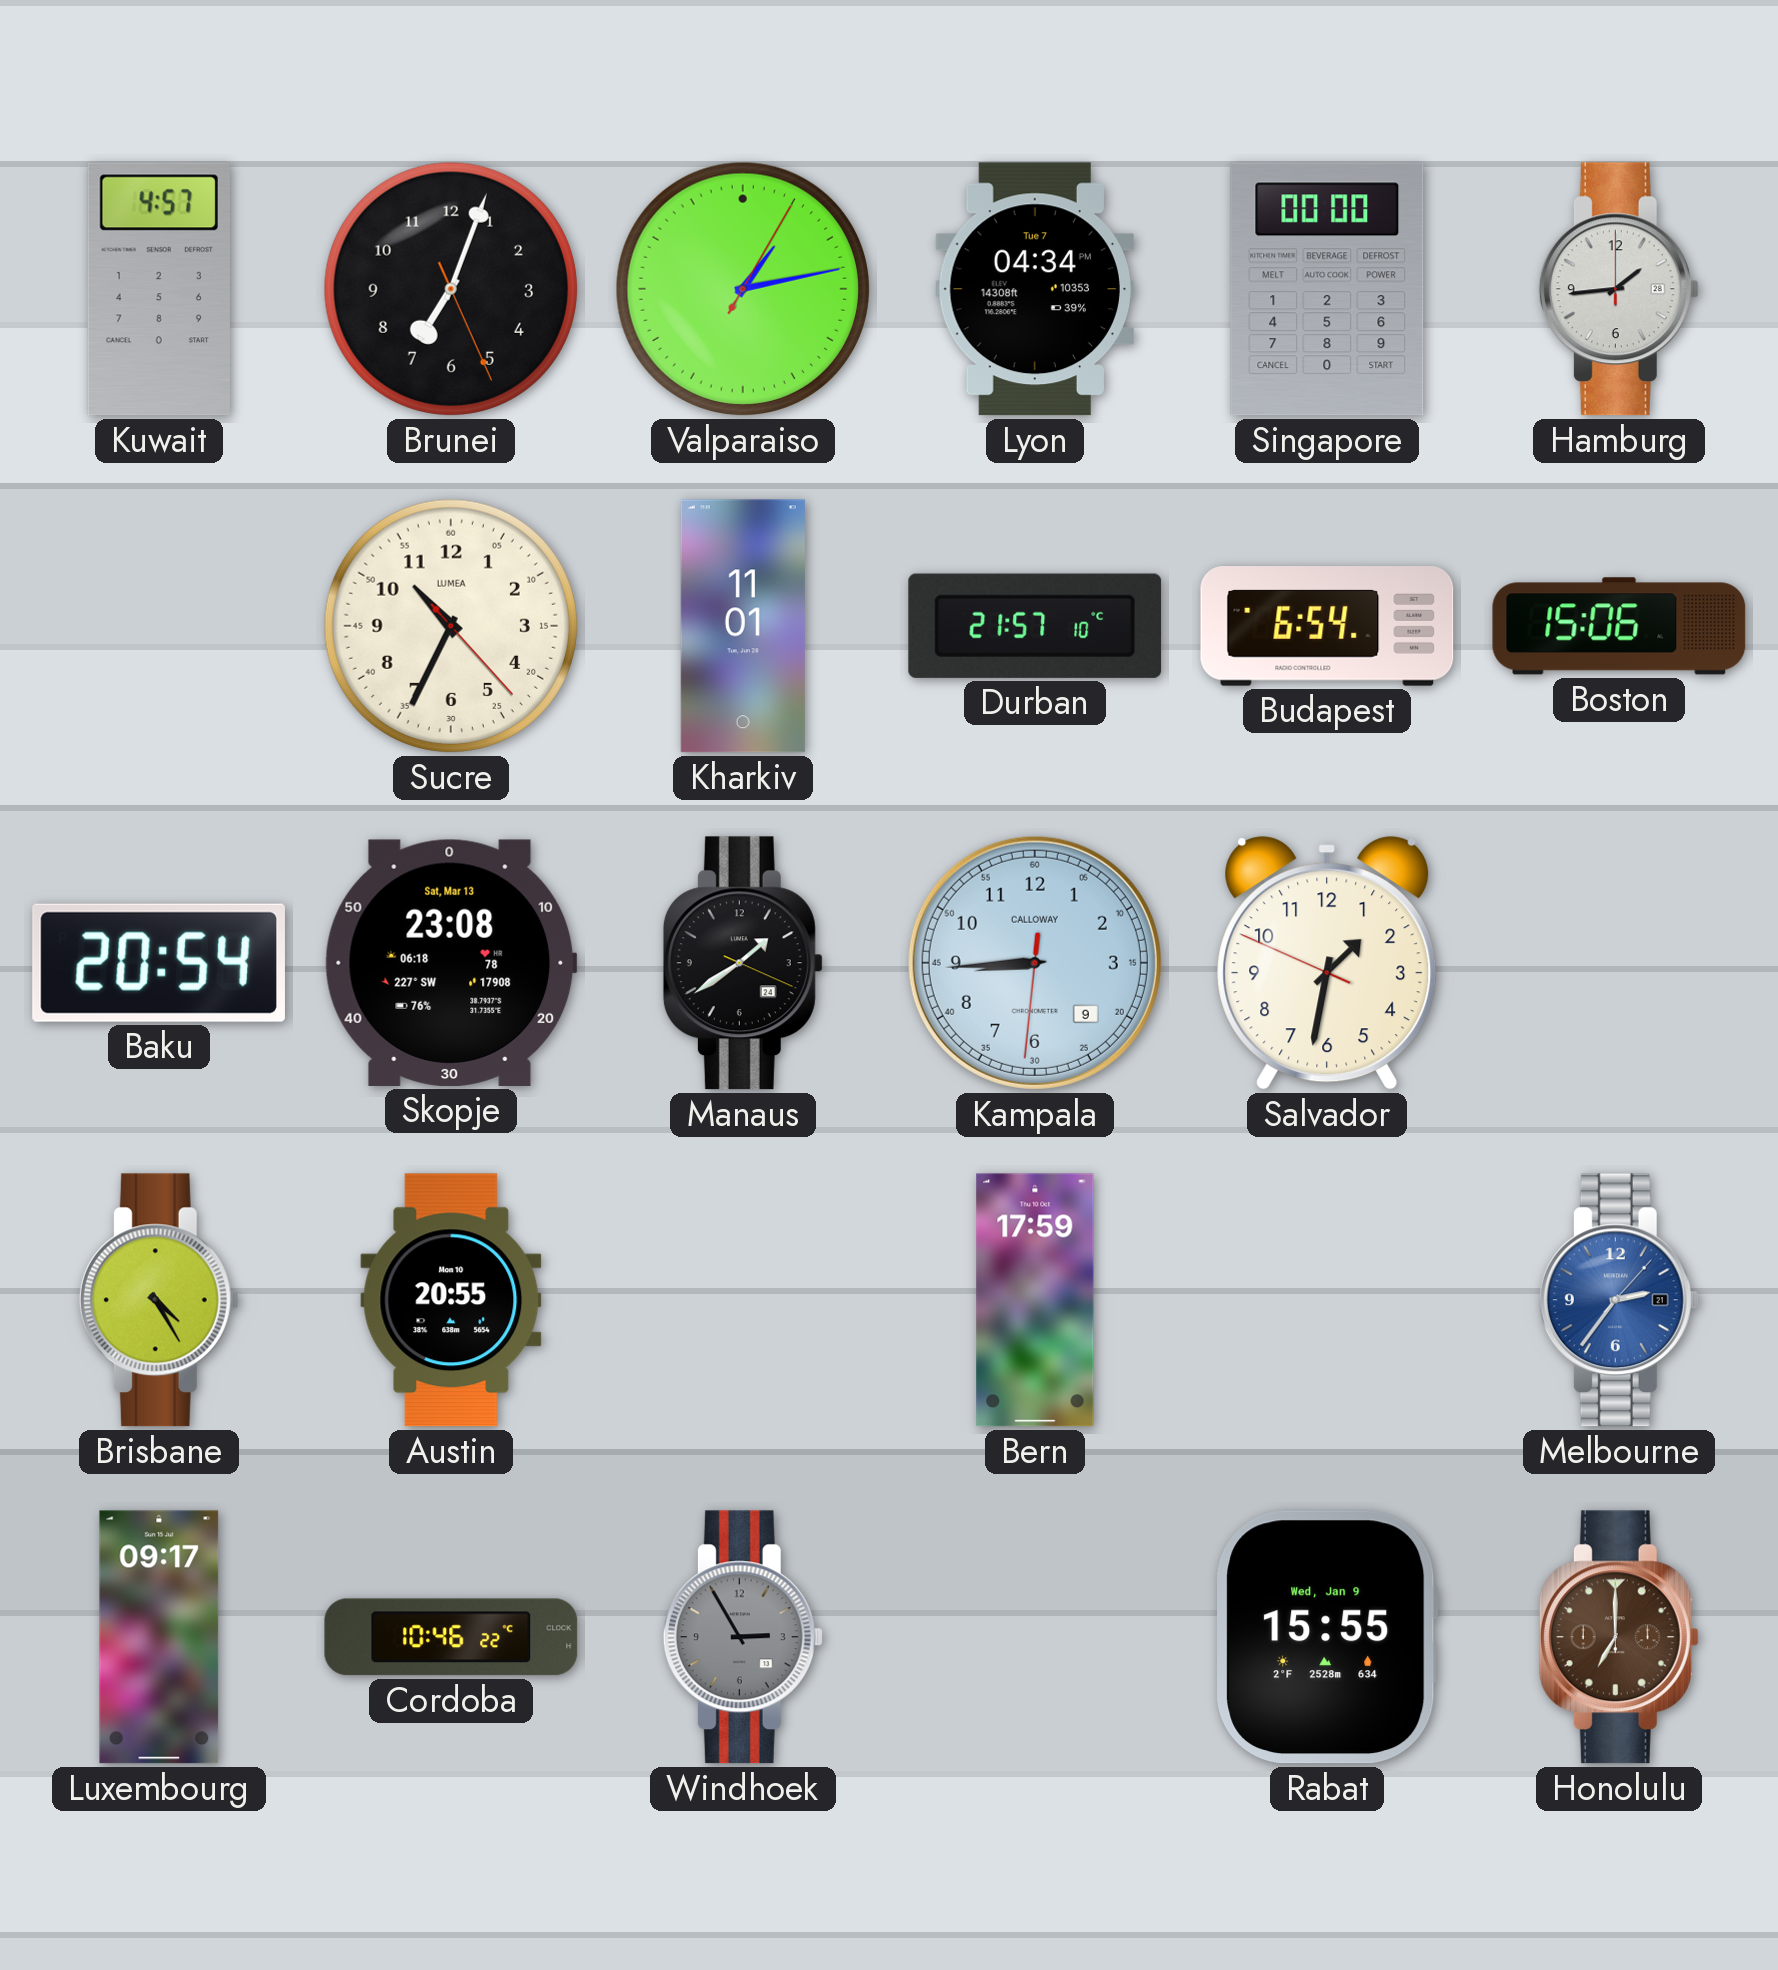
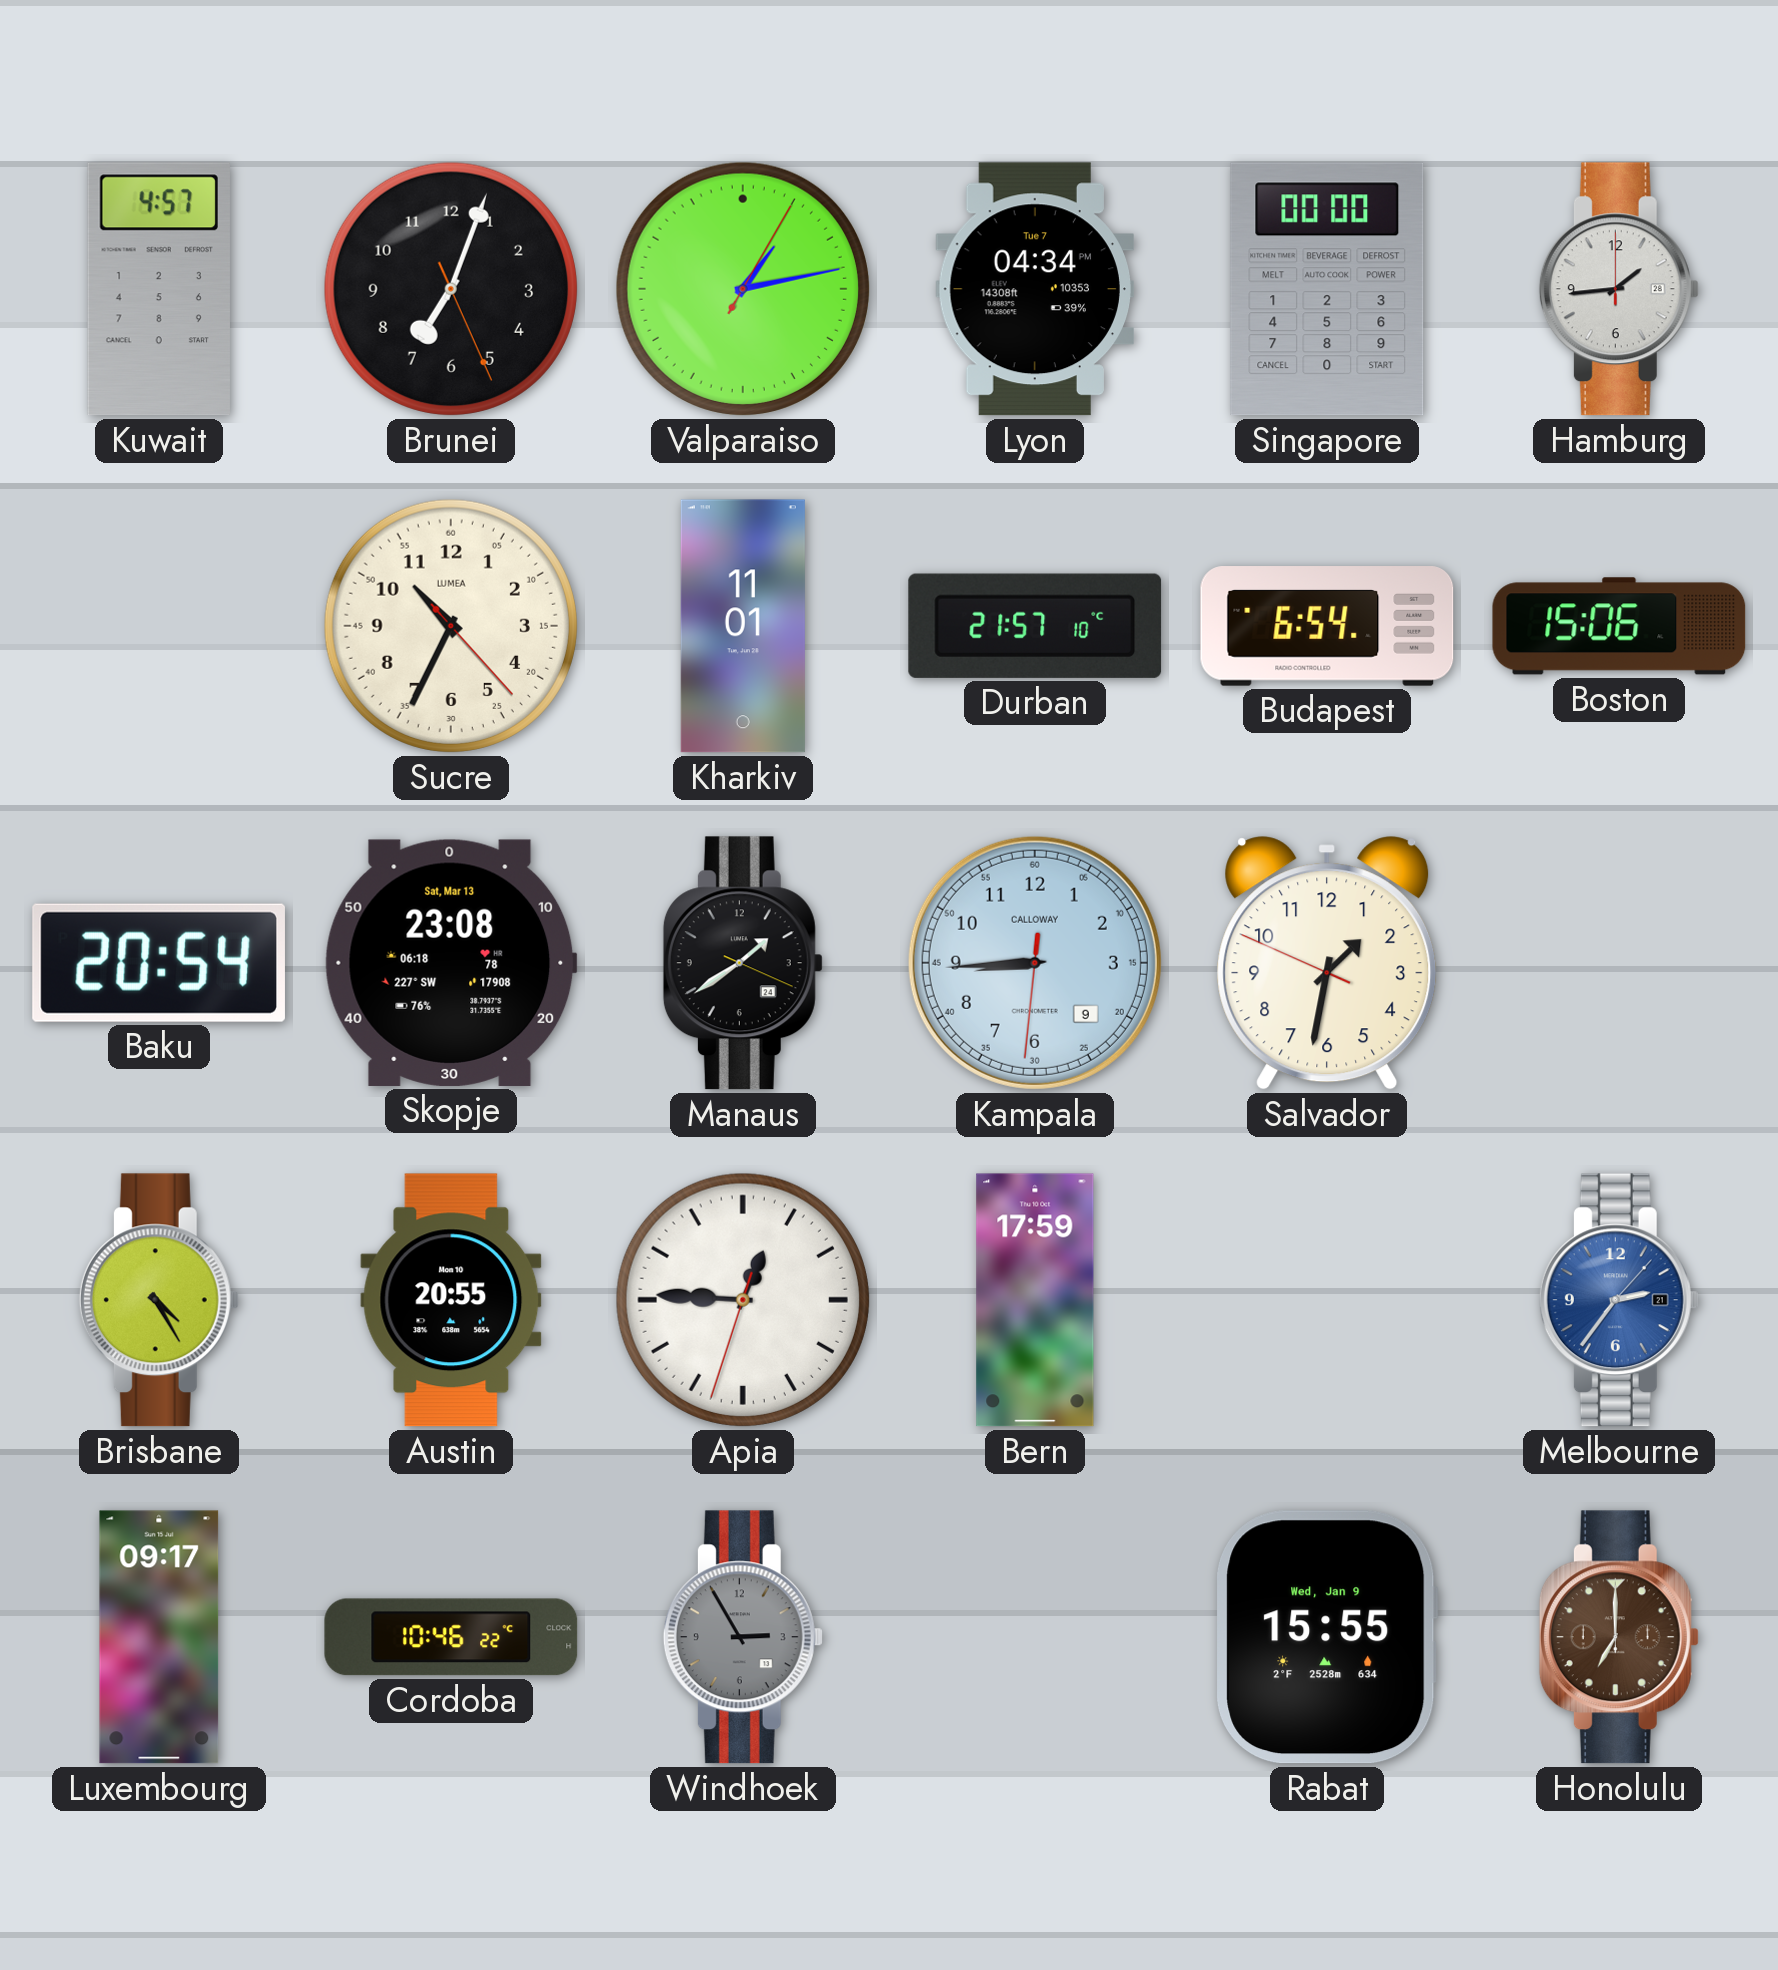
Apia: none -> 12:45
